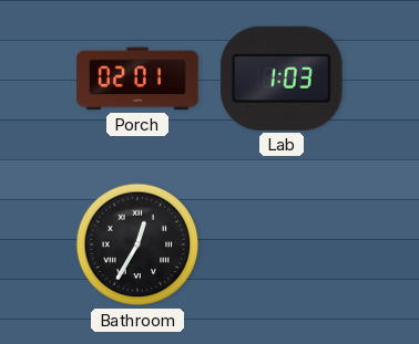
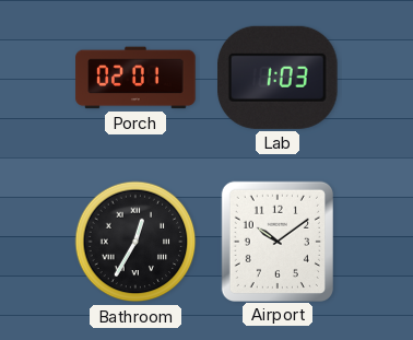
Airport: none -> 10:09
